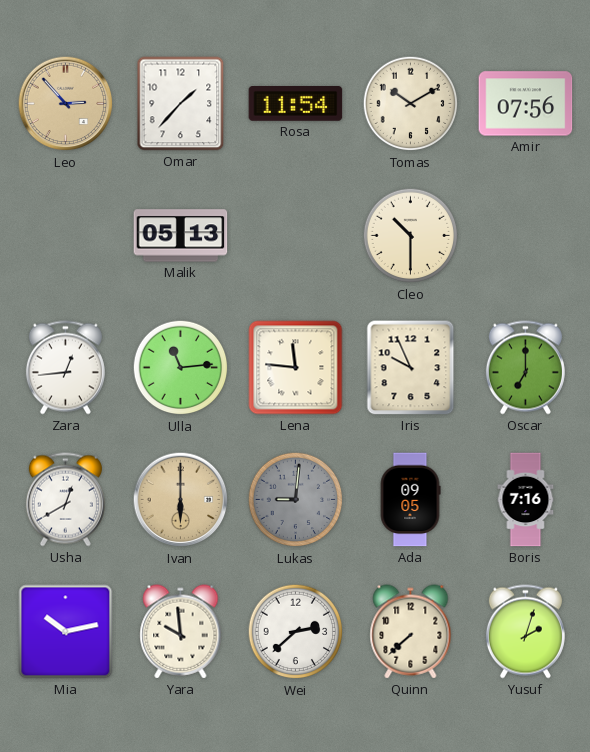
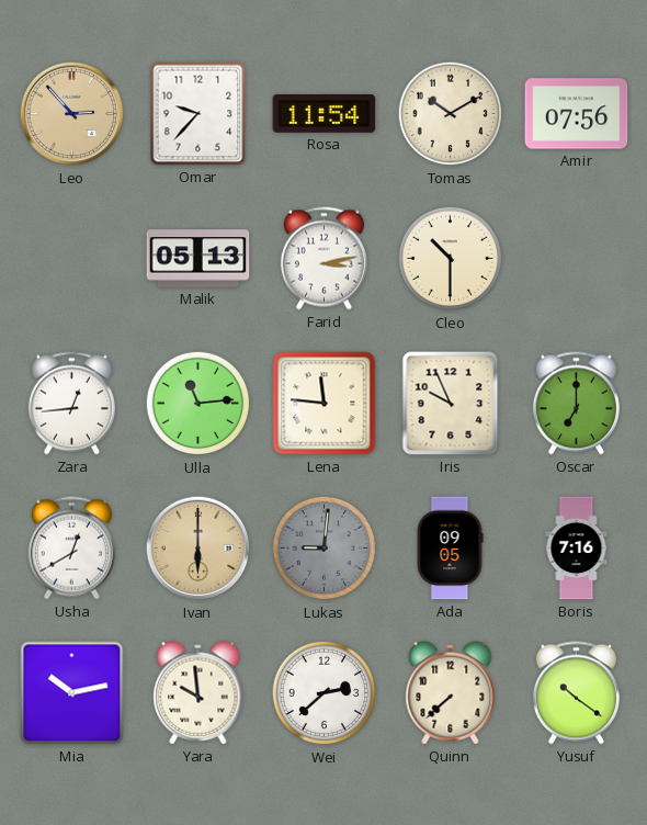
Omar: 1:37 -> 9:37
Farid: none -> 3:13
Yusuf: 2:03 -> 10:21
